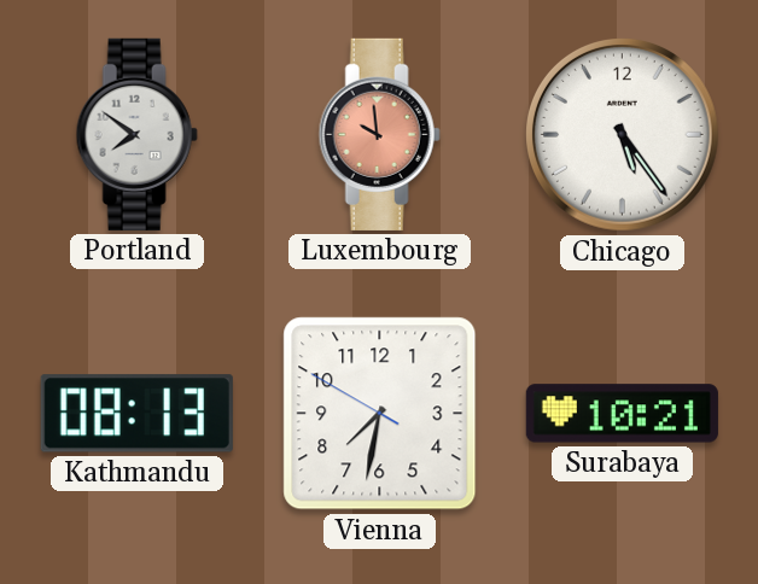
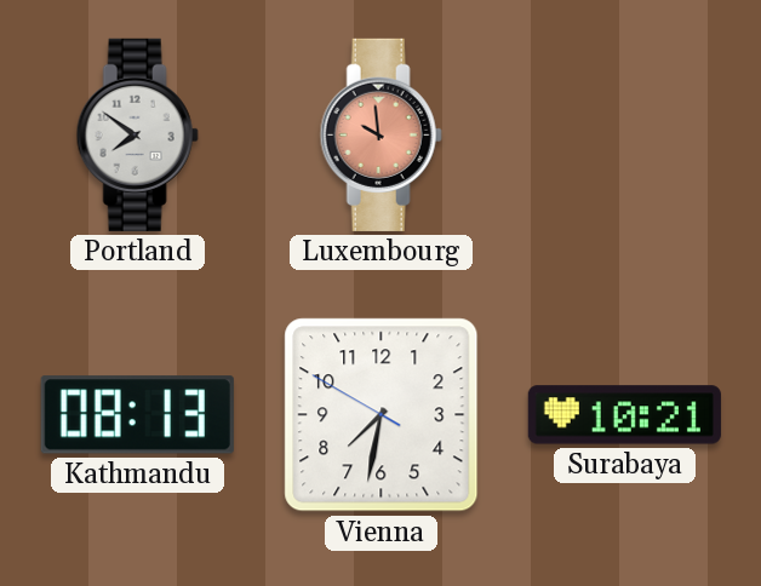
Chicago: 5:24 -> none
